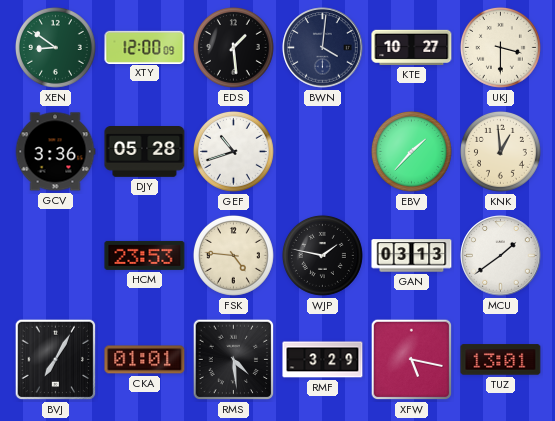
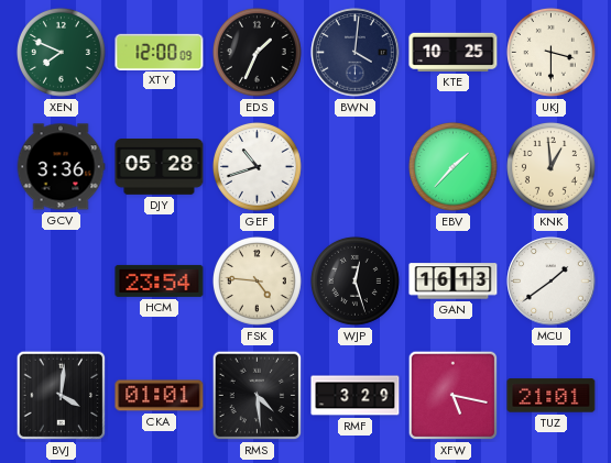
XEN: 8:51 -> 7:49
EDS: 1:29 -> 1:34
KTE: 10:27 -> 10:25
HCM: 23:53 -> 23:54
WJP: 1:47 -> 12:27
GAN: 03:13 -> 16:13
BVJ: 7:05 -> 4:01
TUZ: 13:01 -> 21:01
